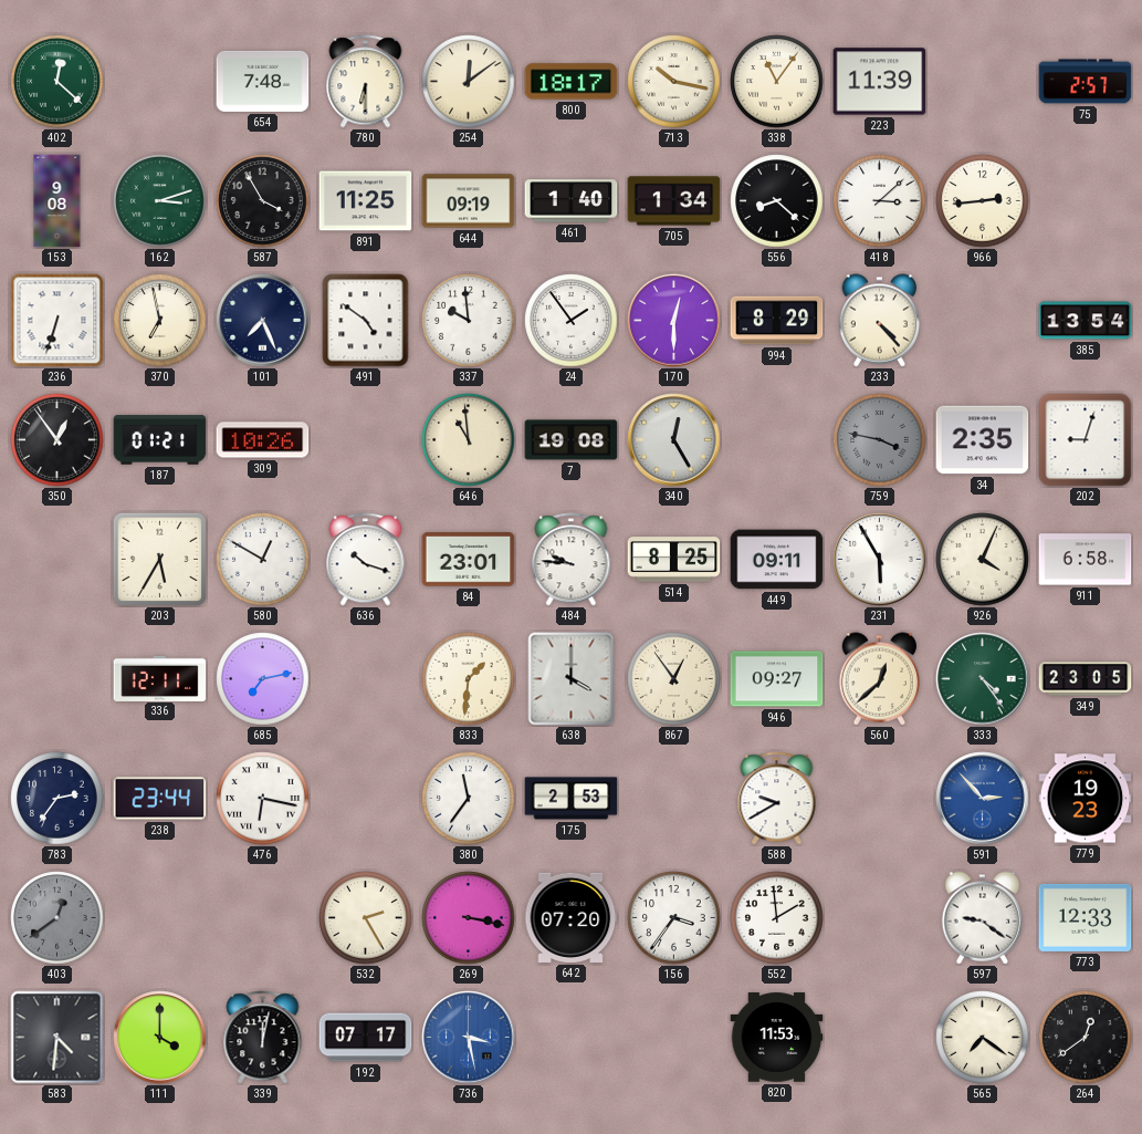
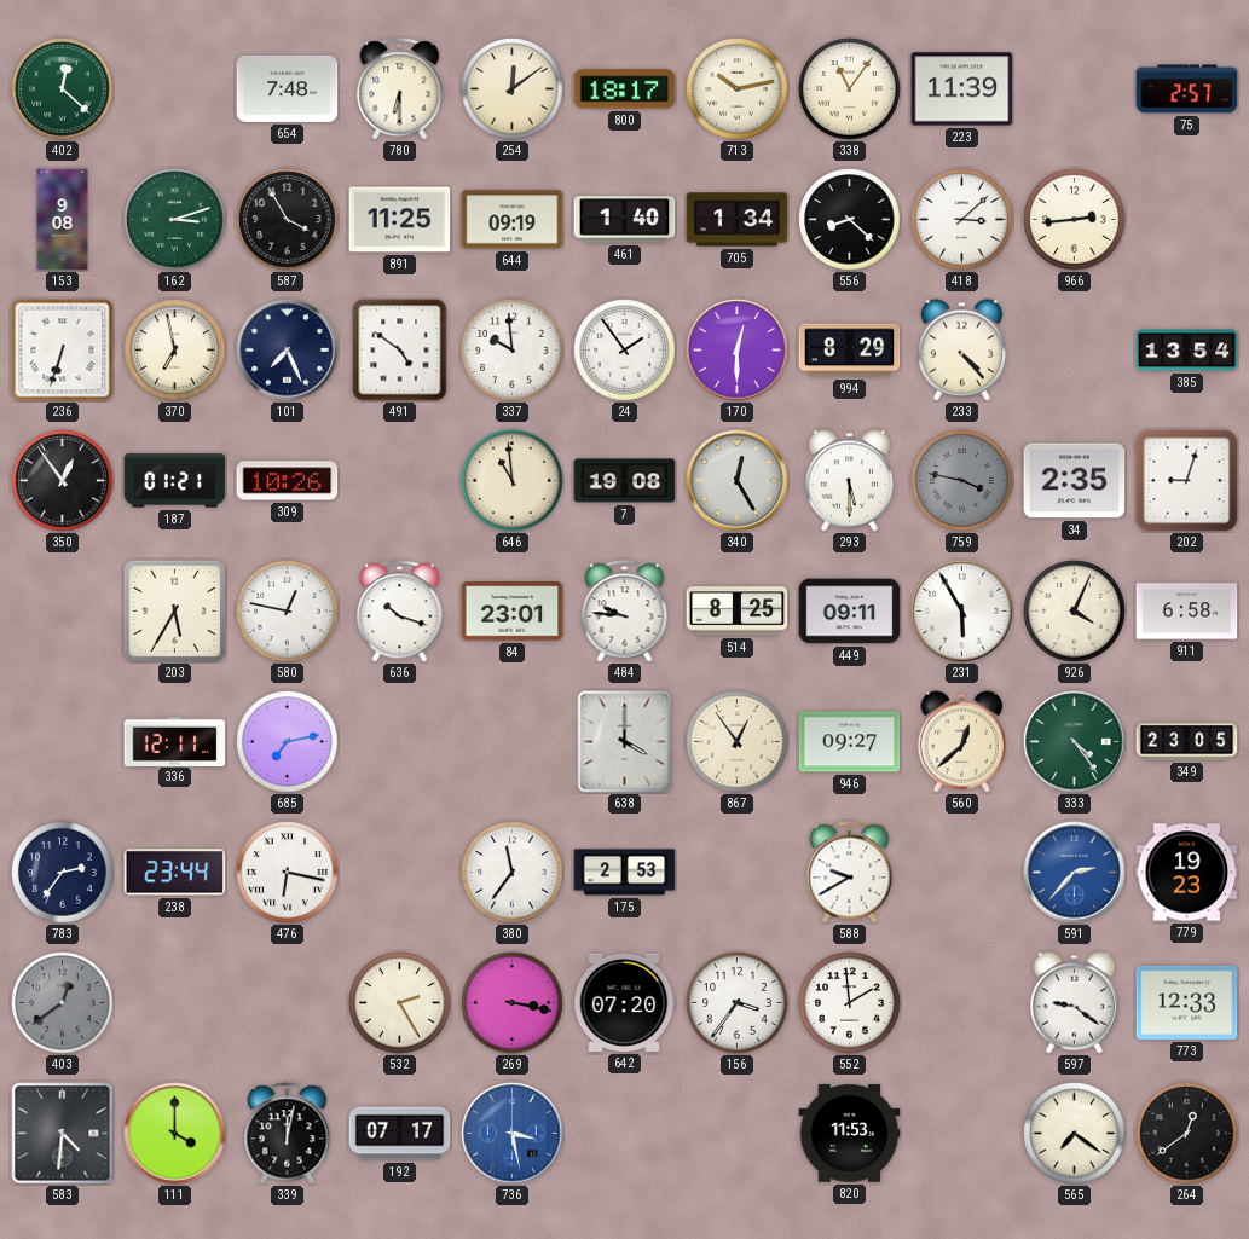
713: 10:17 -> 10:13
293: none -> 5:30
580: 12:50 -> 12:47
833: 1:31 -> none
591: 2:53 -> 2:37
